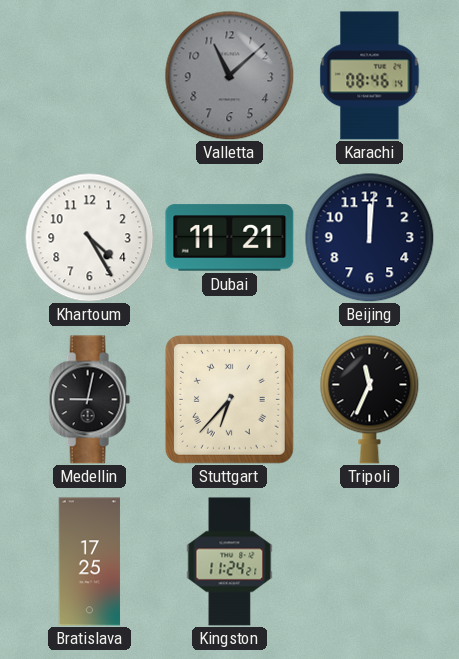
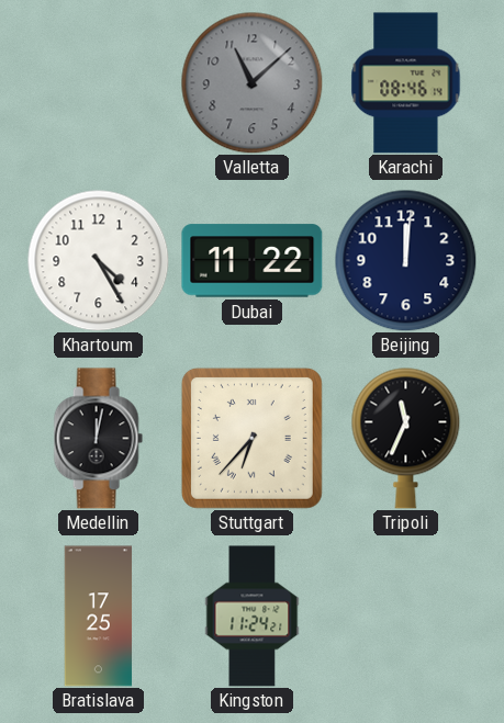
Dubai: 11:21 -> 11:22
Medellin: 9:02 -> 12:02
